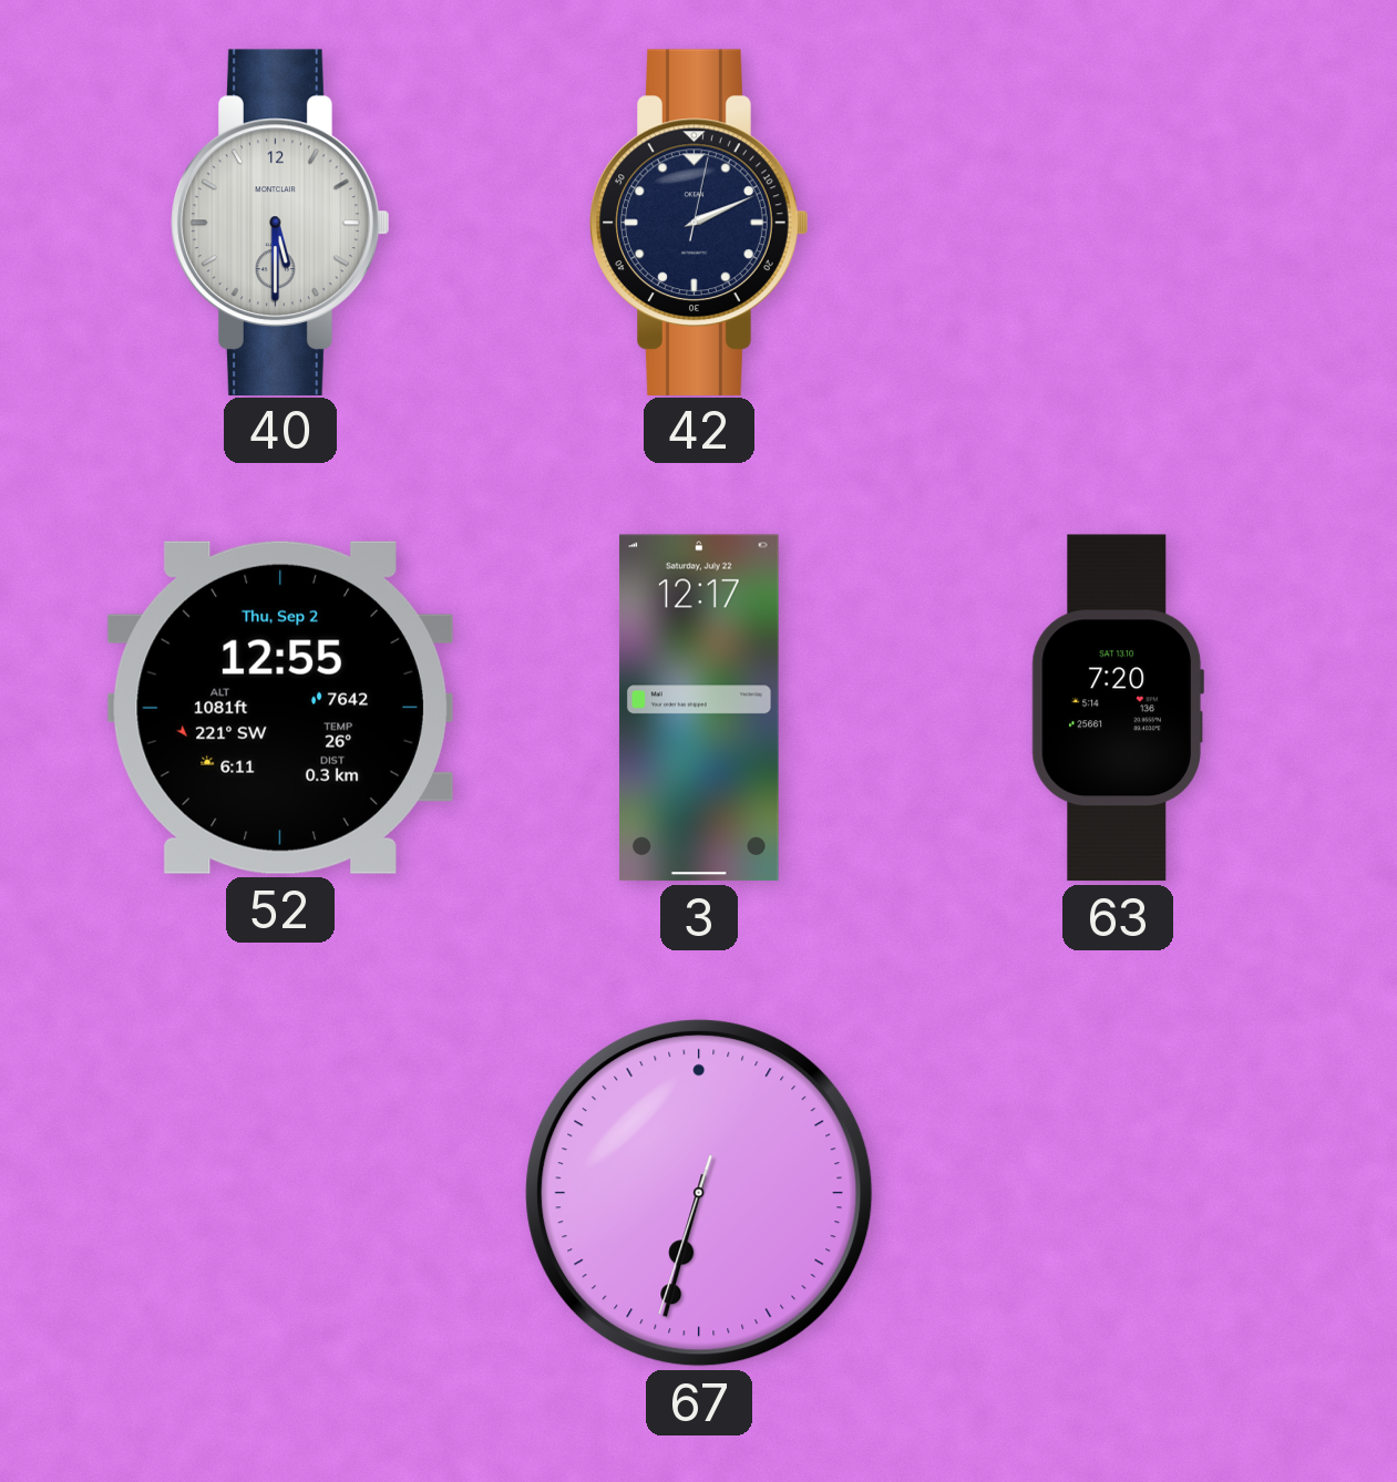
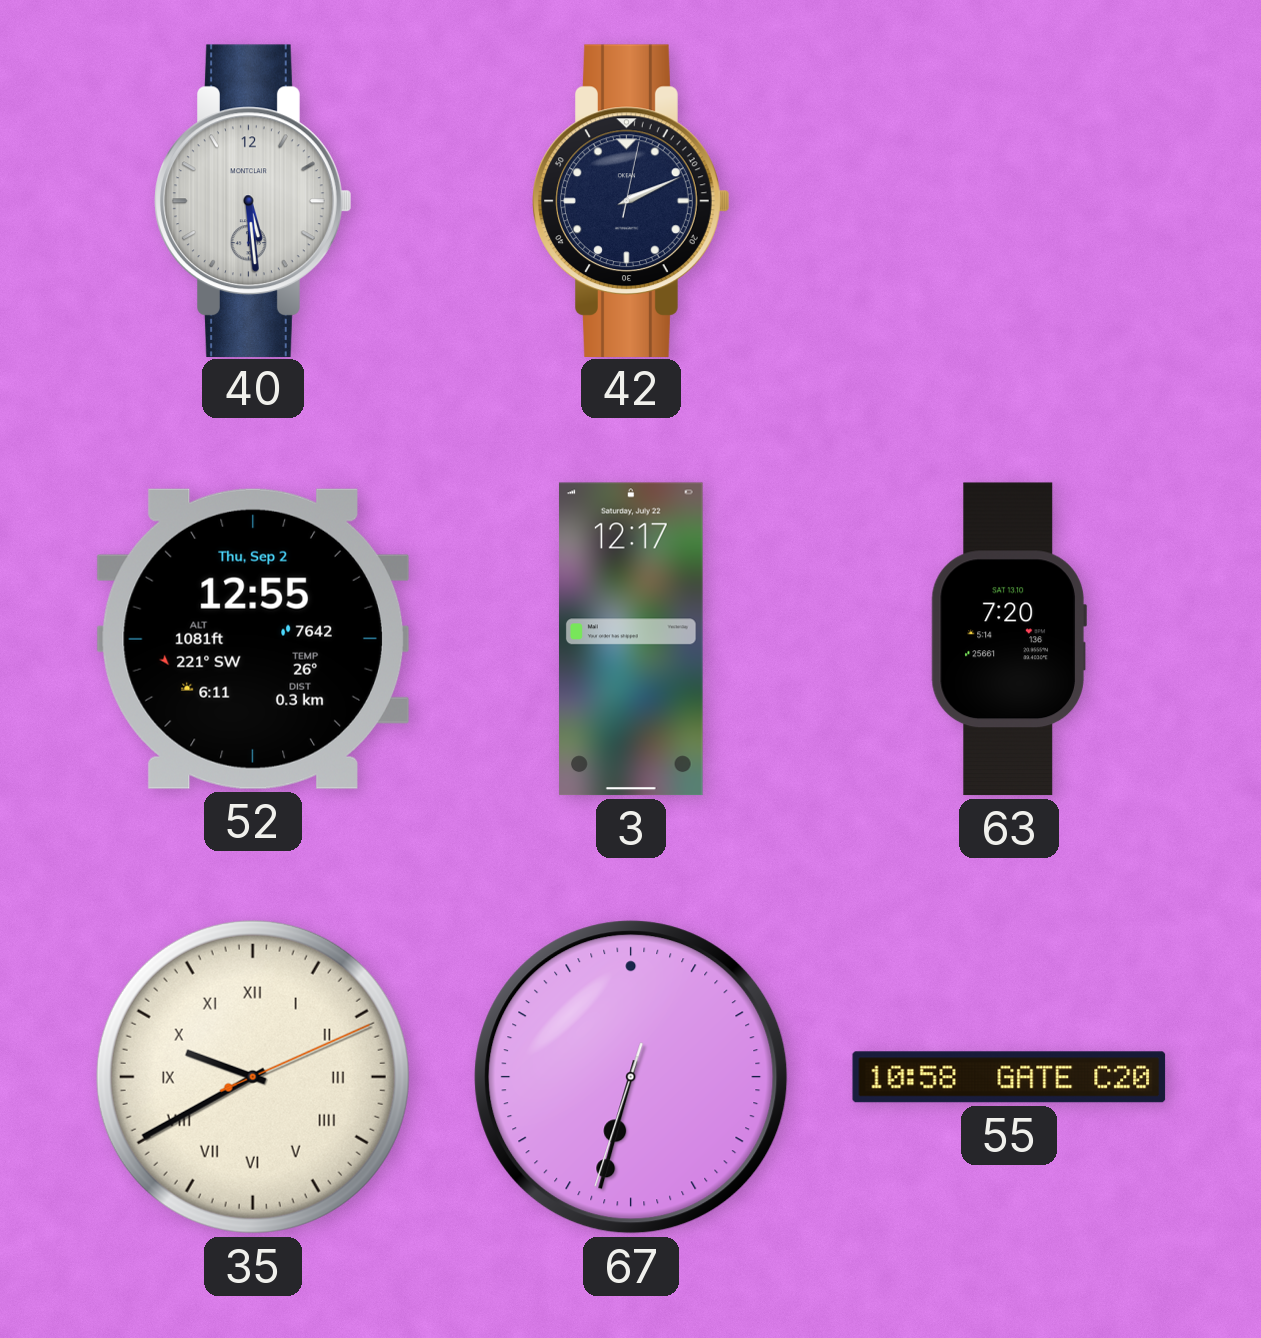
40: 5:30 -> 5:29
35: none -> 9:40
55: none -> 10:58
